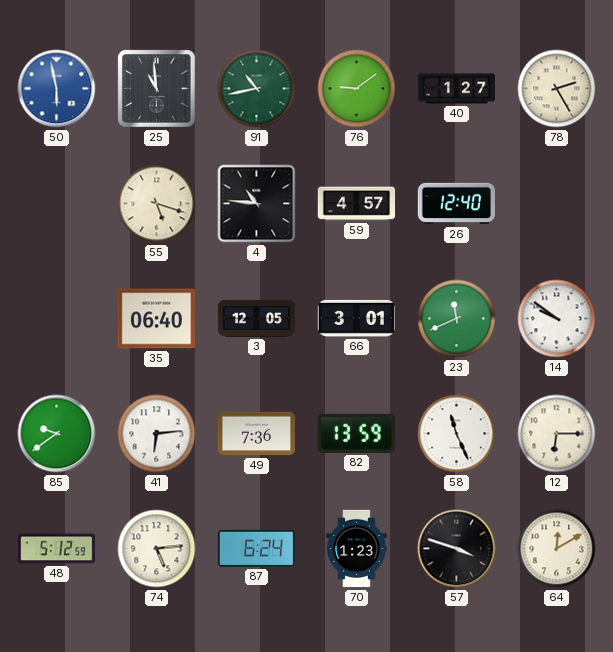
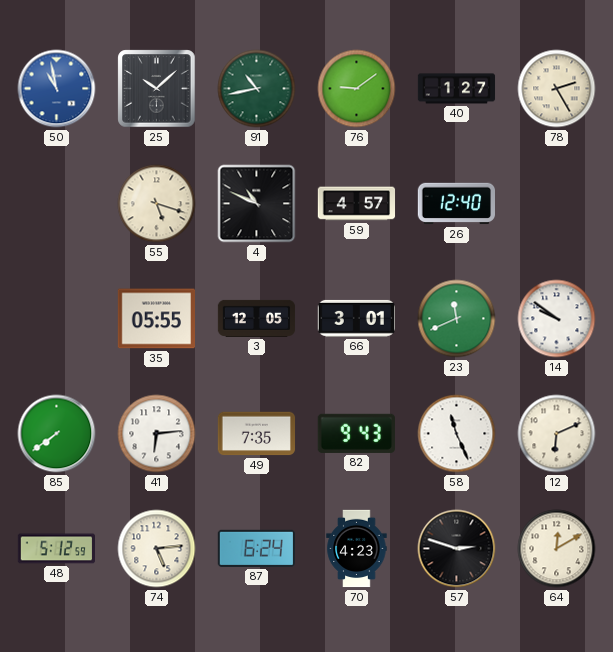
50: 5:58 -> 10:58
25: 10:59 -> 10:08
4: 10:46 -> 10:49
35: 06:40 -> 05:55
85: 9:39 -> 7:39
49: 7:36 -> 7:35
82: 13:59 -> 9:43
12: 6:15 -> 6:11
70: 1:23 -> 4:23
57: 3:48 -> 2:48
